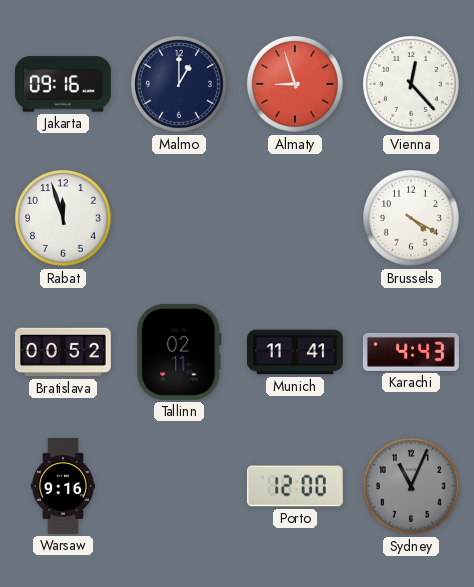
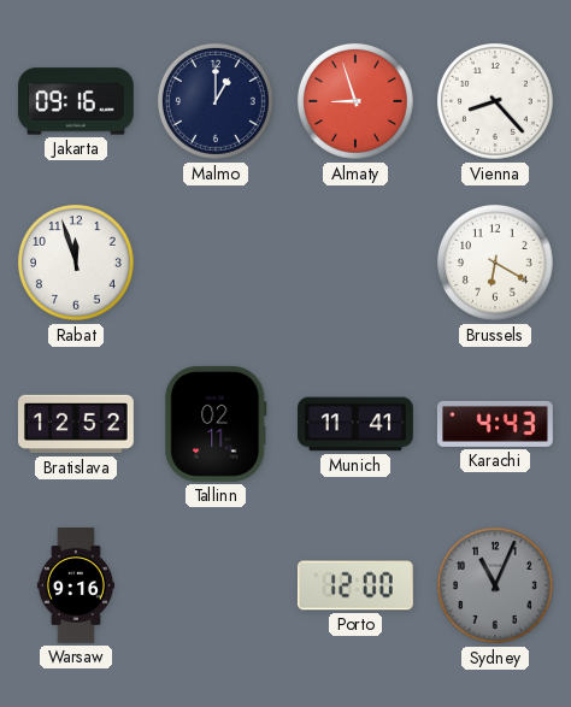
Vienna: 12:23 -> 8:23
Brussels: 4:20 -> 6:20
Bratislava: 00:52 -> 12:52
